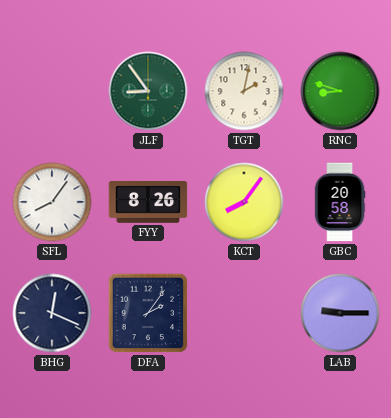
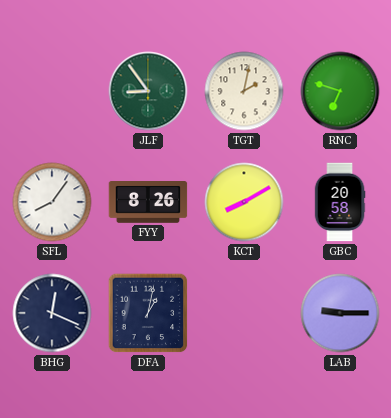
RNC: 8:48 -> 6:48
KCT: 8:06 -> 8:10
DFA: 2:06 -> 1:02
